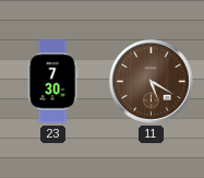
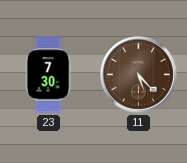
11: 5:20 -> 5:23
